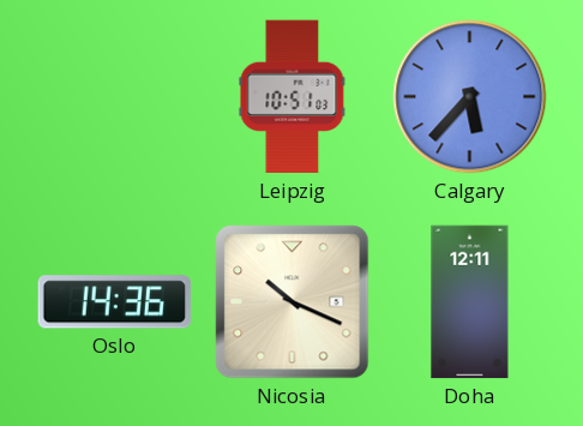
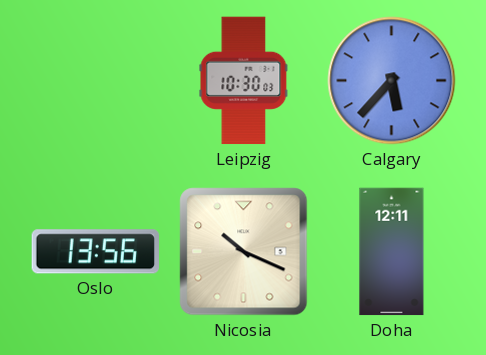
Leipzig: 10:51 -> 10:30
Oslo: 14:36 -> 13:56
